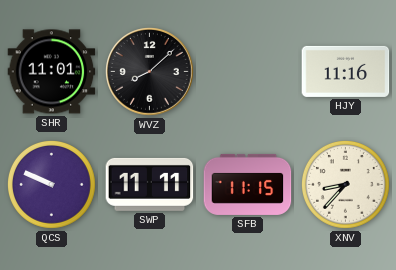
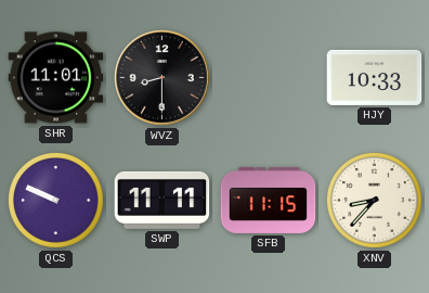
WVZ: 8:08 -> 8:30
HJY: 11:16 -> 10:33
